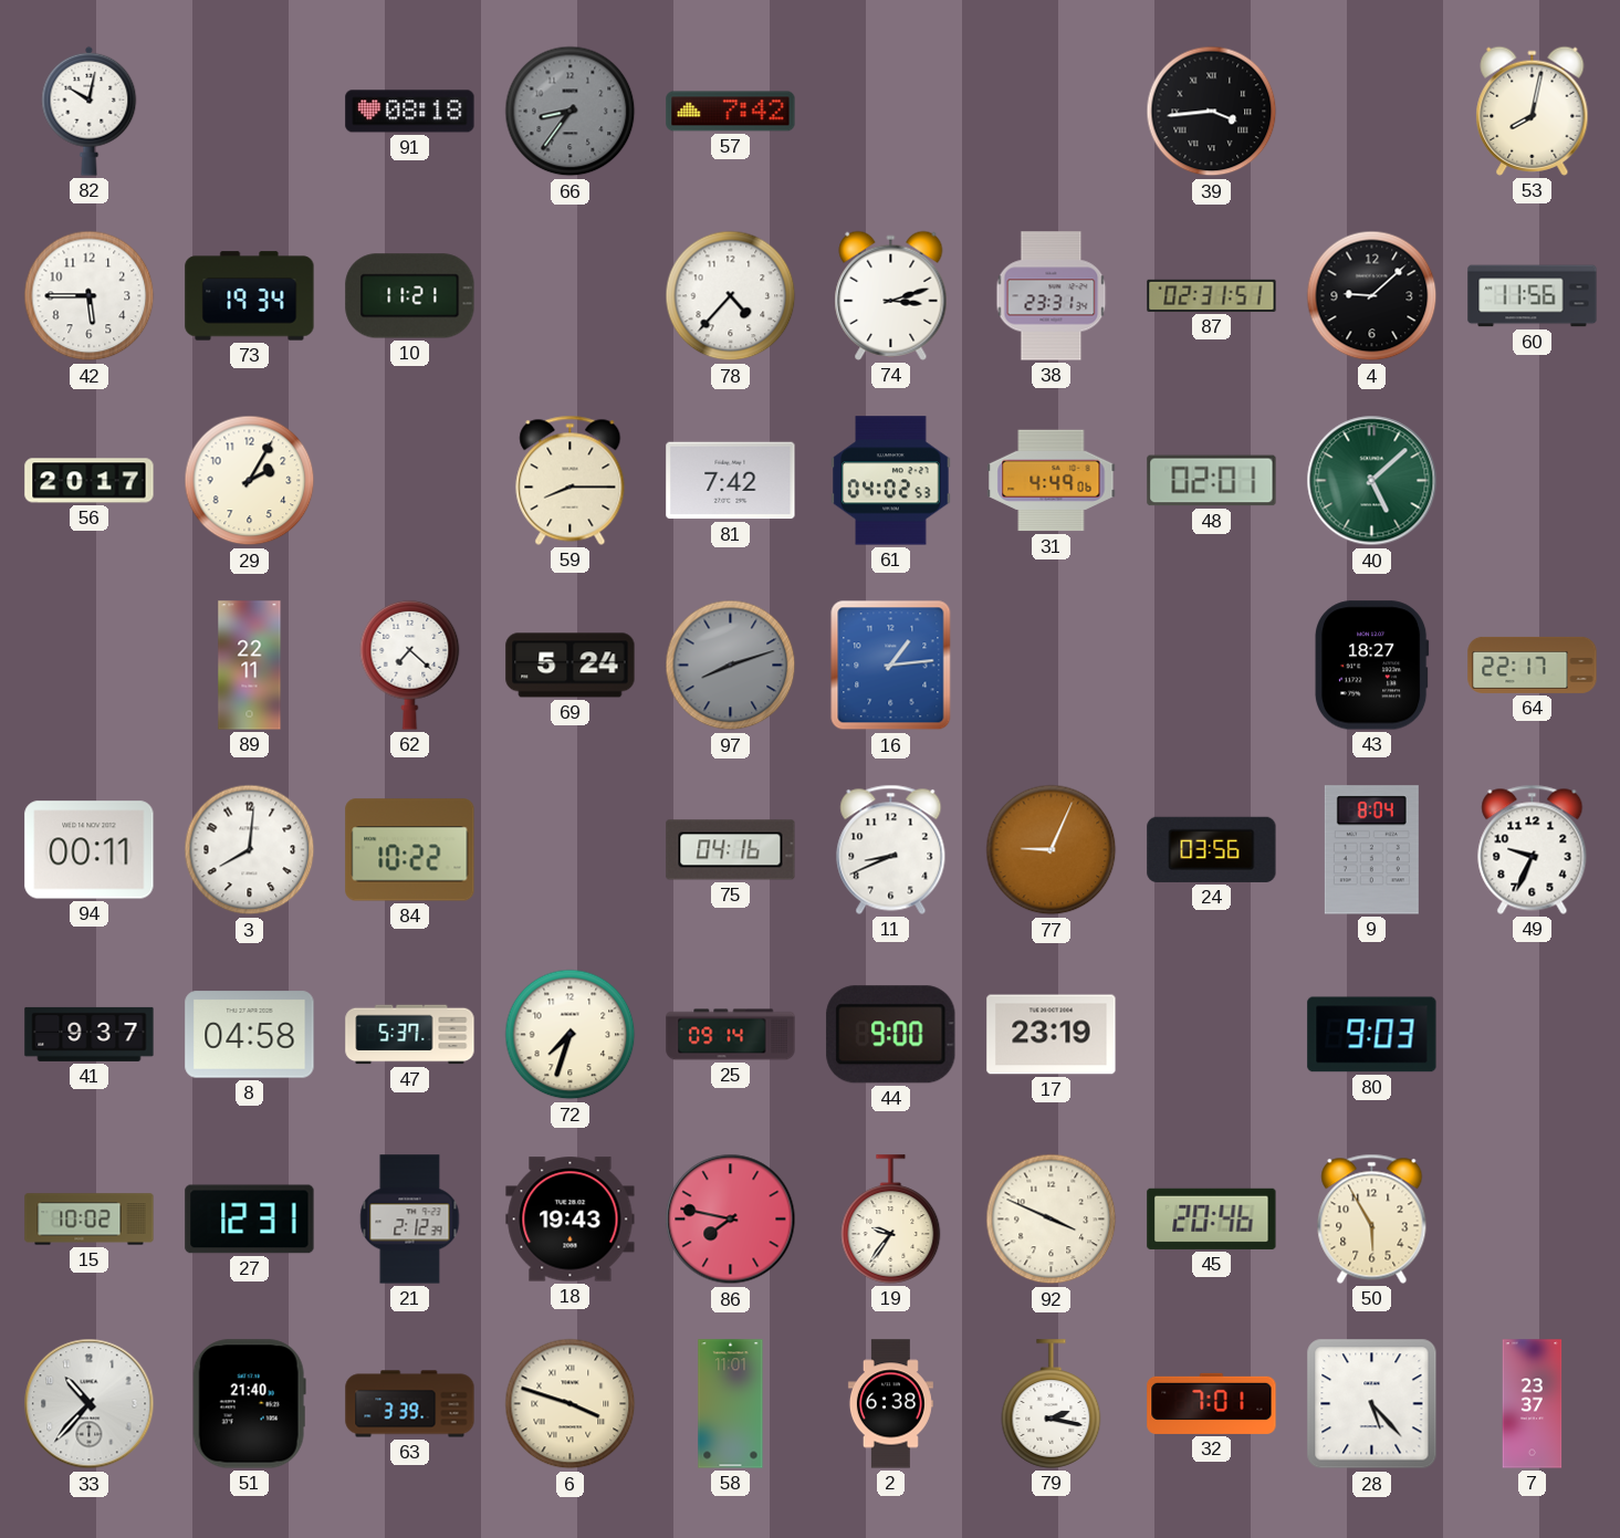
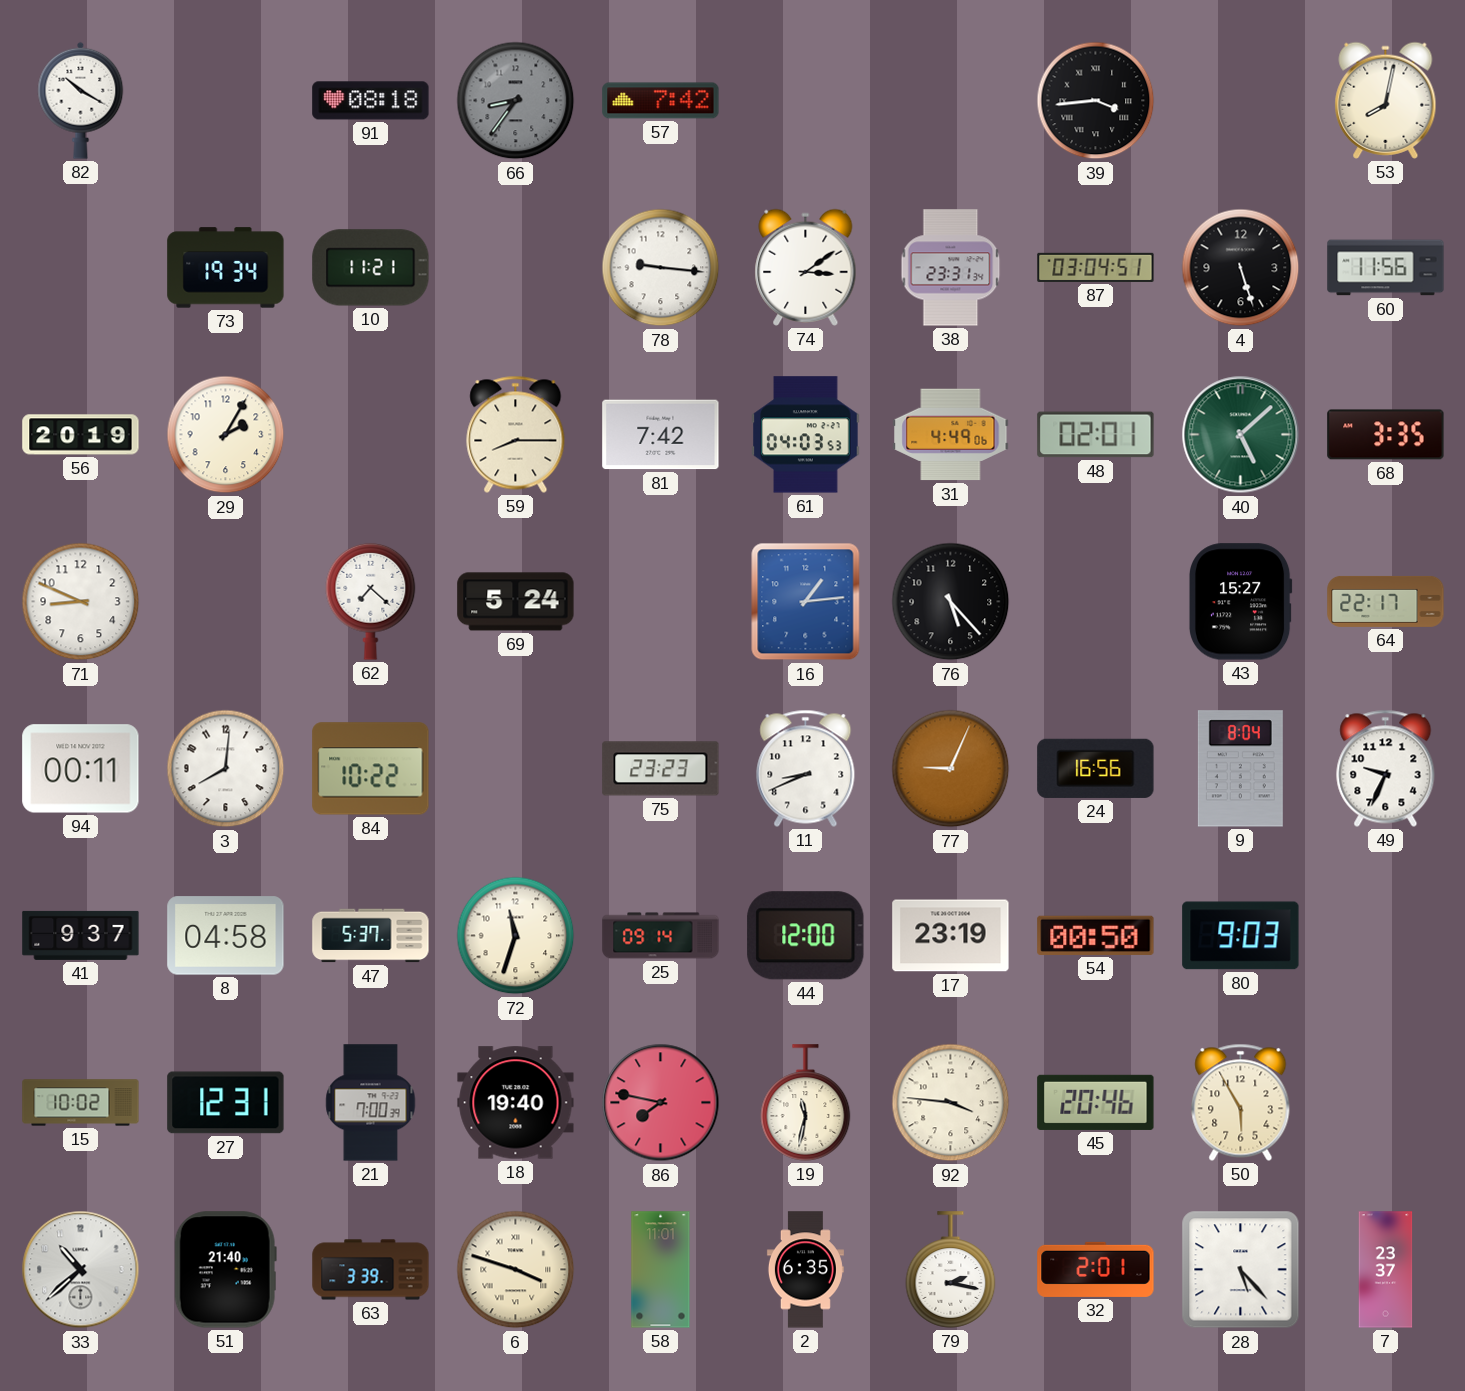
82: 10:02 -> 10:20
42: 5:45 -> none
78: 4:37 -> 9:16
74: 3:12 -> 3:09
87: 02:31 -> 03:04
4: 9:08 -> 5:27
56: 20:17 -> 20:19
61: 04:02 -> 04:03
68: none -> 3:35
71: none -> 8:49
89: 22:11 -> none
97: 8:12 -> none
76: none -> 5:23
43: 18:27 -> 15:27
75: 04:16 -> 23:23
24: 03:56 -> 16:56
72: 7:33 -> 11:33
44: 9:00 -> 12:00
54: none -> 00:50
21: 2:12 -> 7:00
18: 19:43 -> 19:40
19: 9:36 -> 11:32
92: 3:49 -> 3:46
33: 10:37 -> 10:38
2: 6:38 -> 6:35
32: 7:01 -> 2:01
